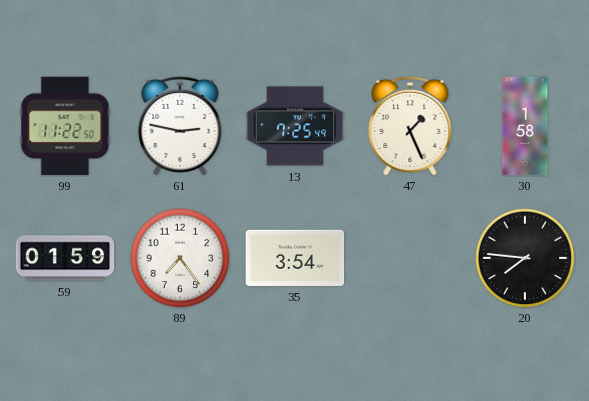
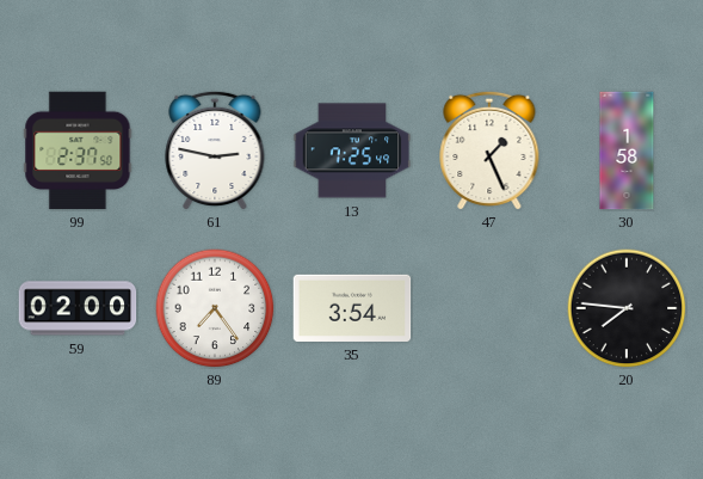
99: 11:22 -> 2:37
59: 01:59 -> 02:00
